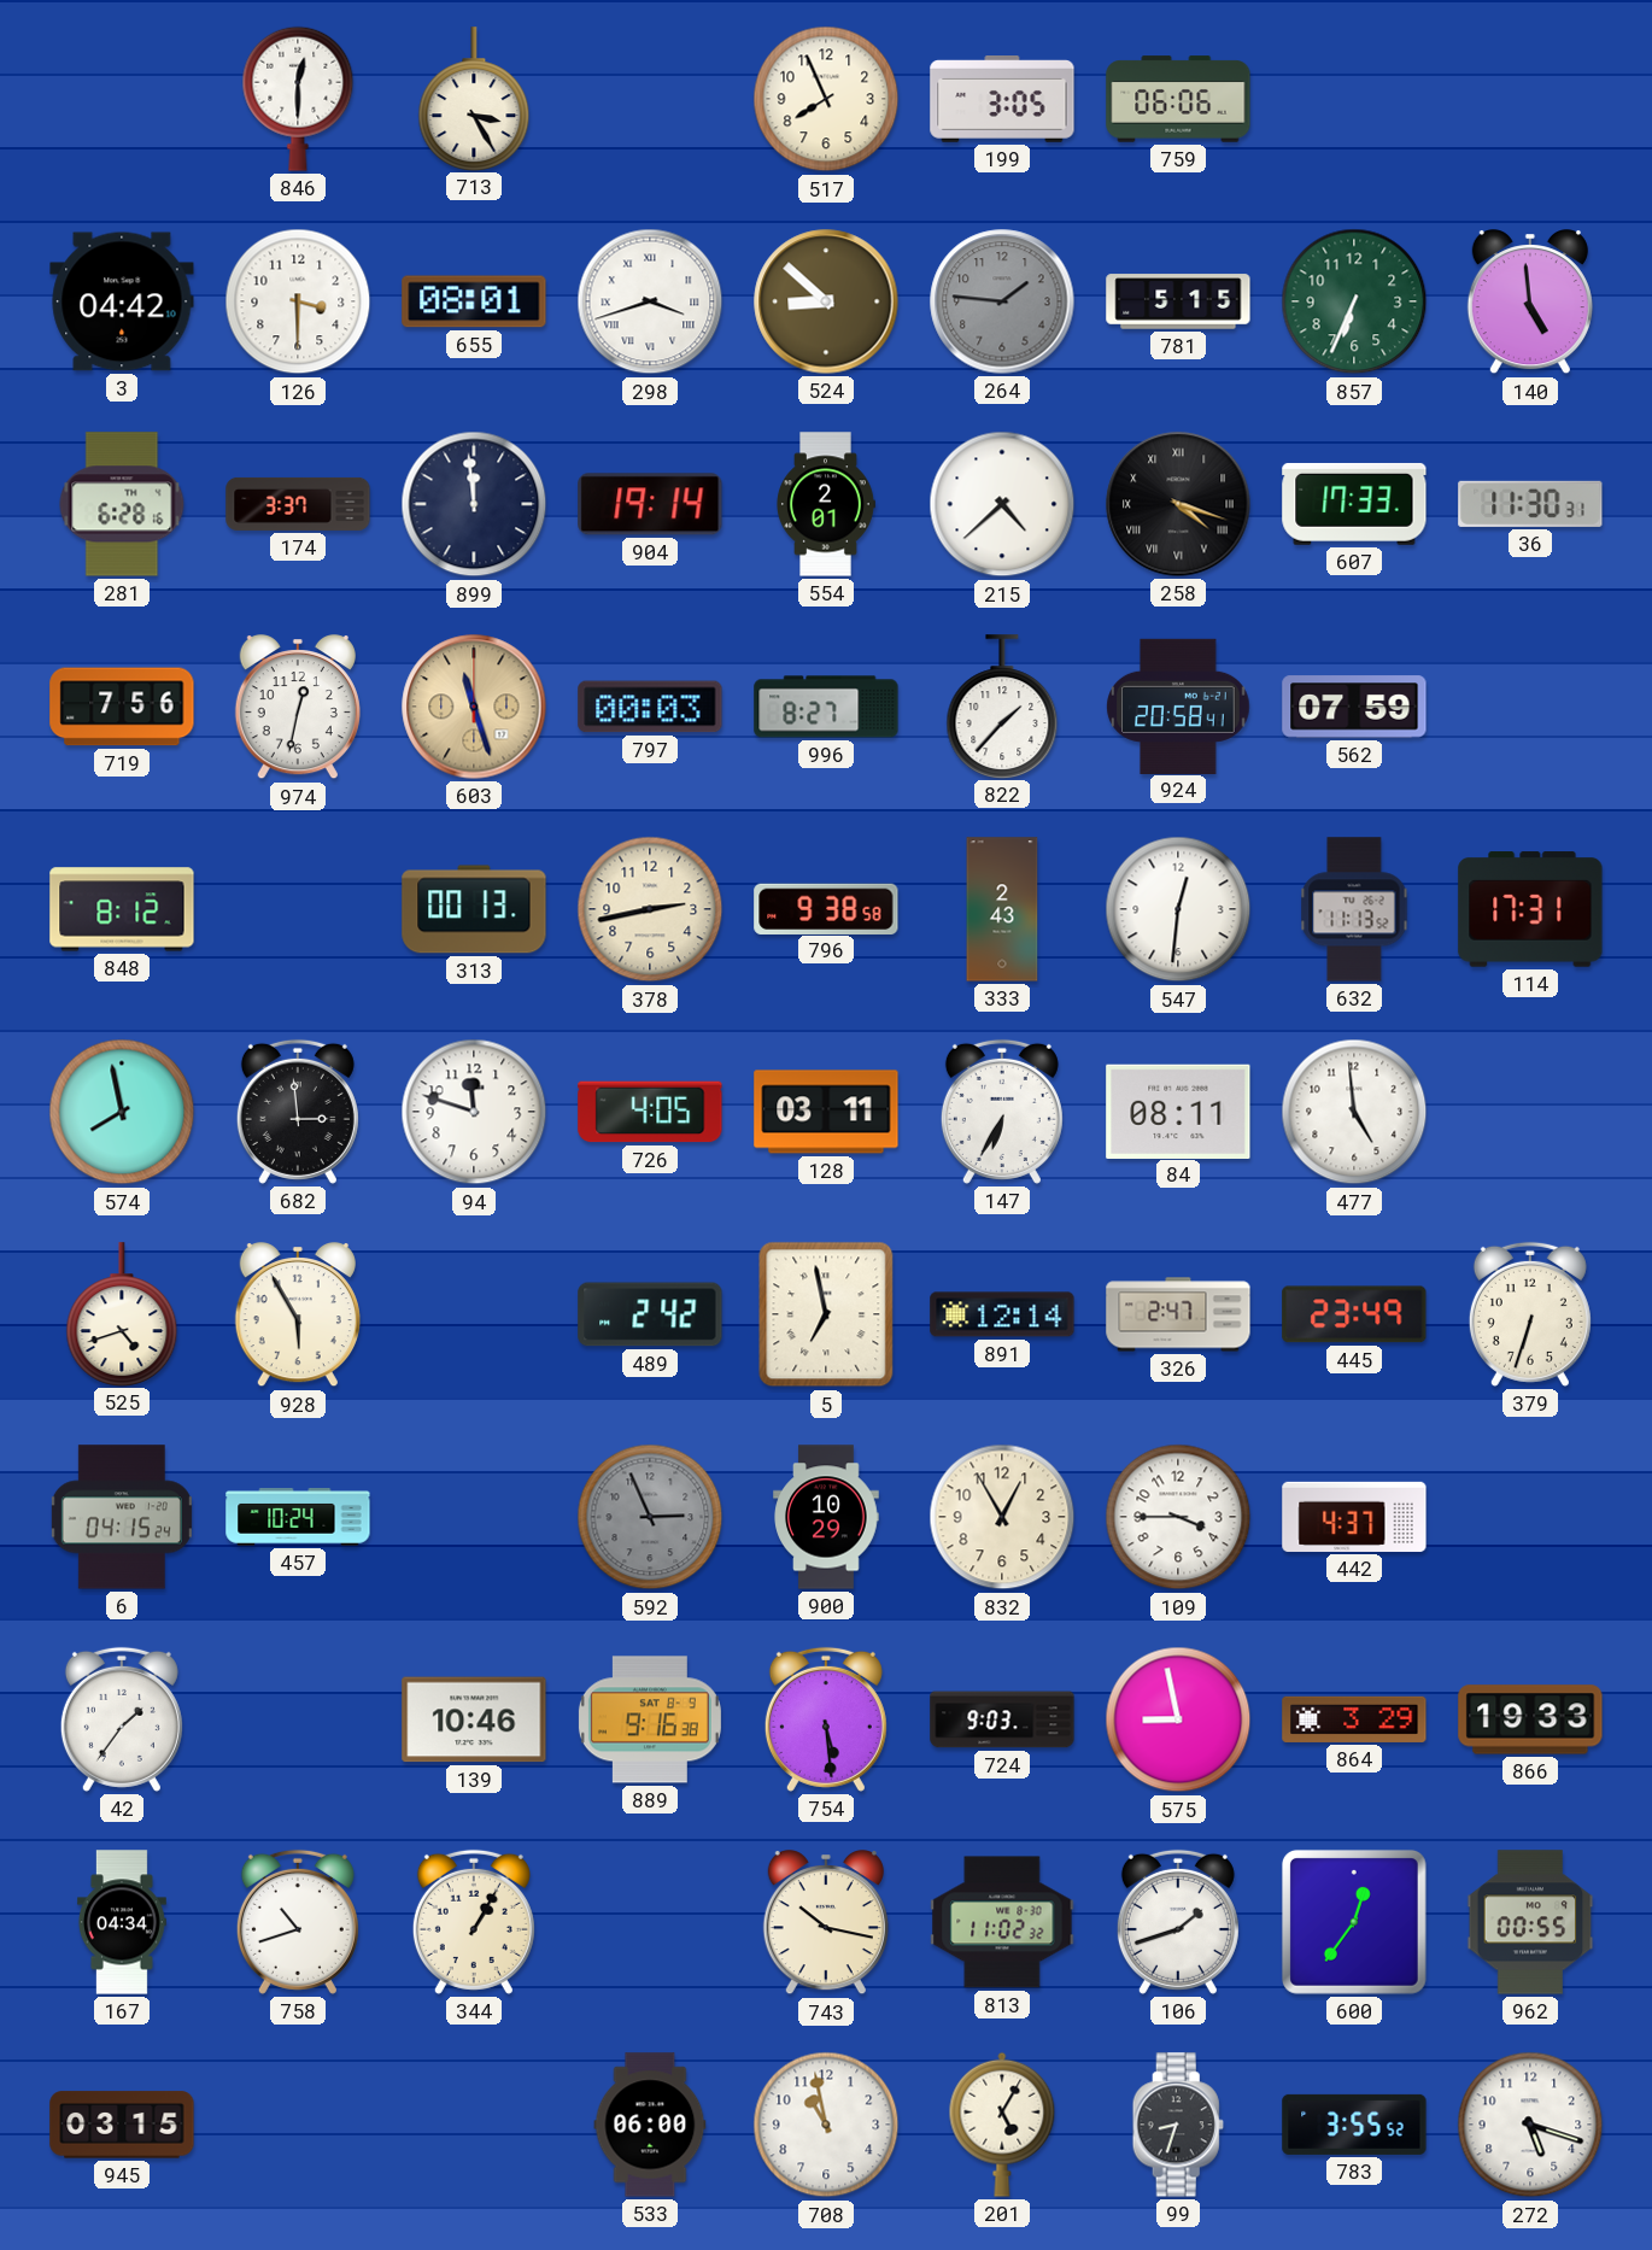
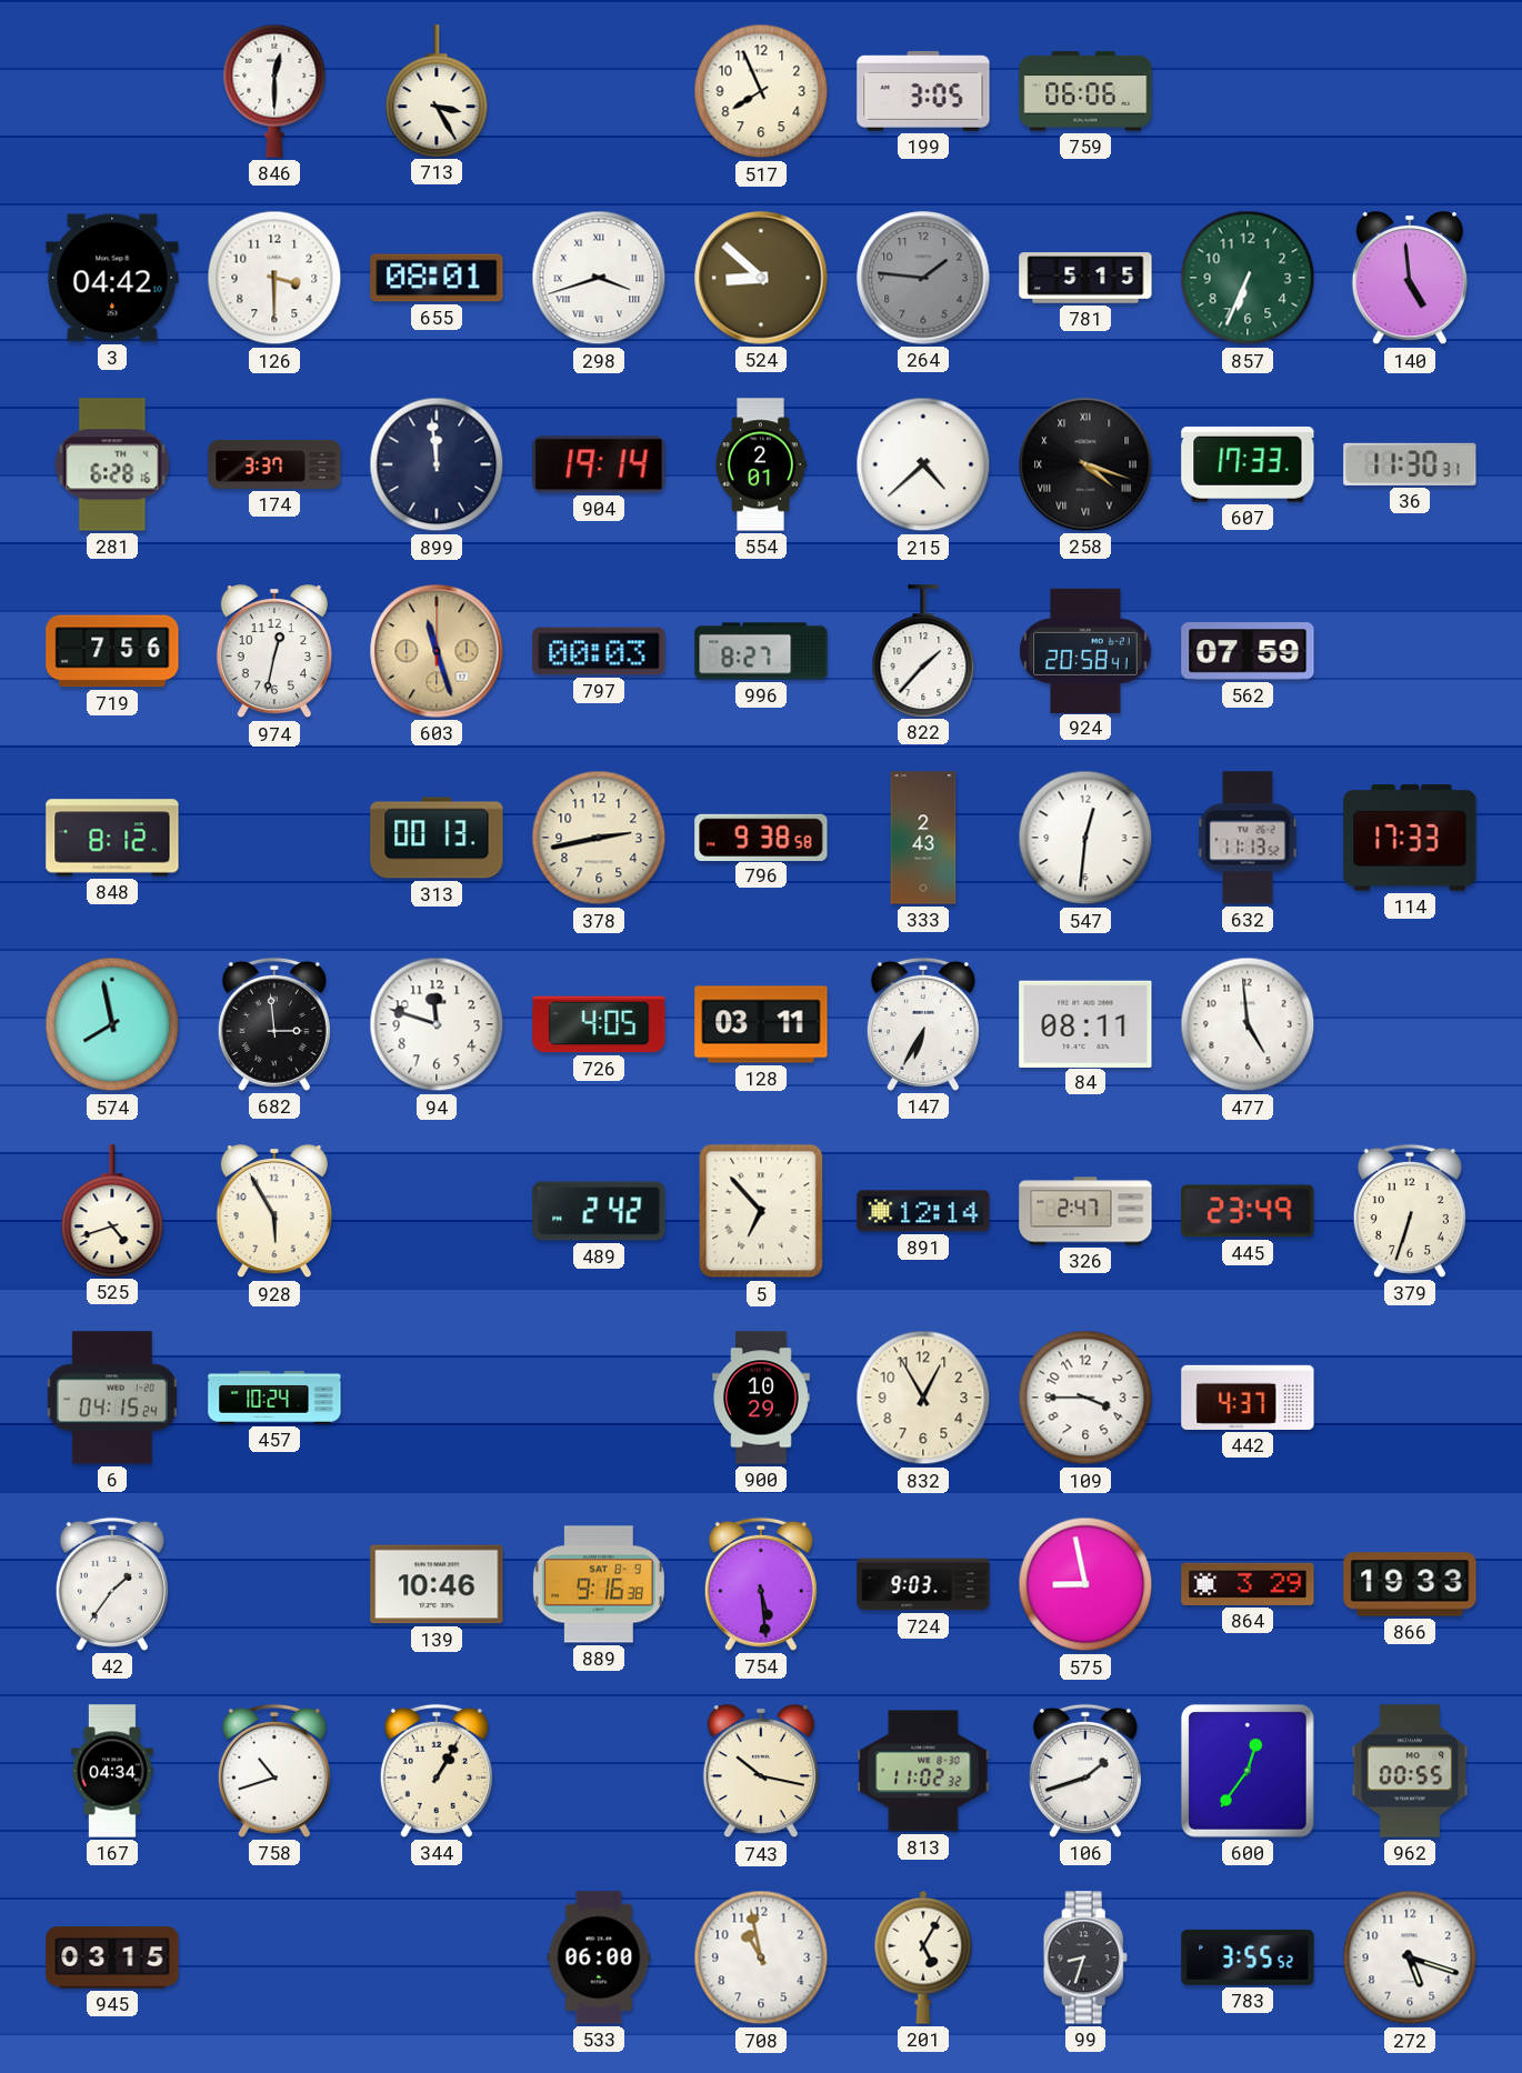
114: 17:31 -> 17:33
5: 6:58 -> 6:53
592: 2:56 -> none
